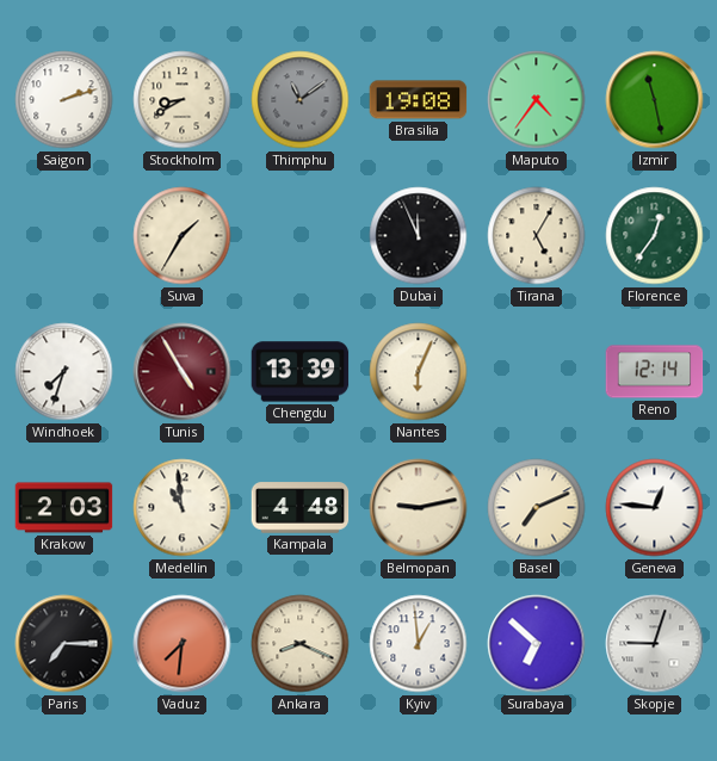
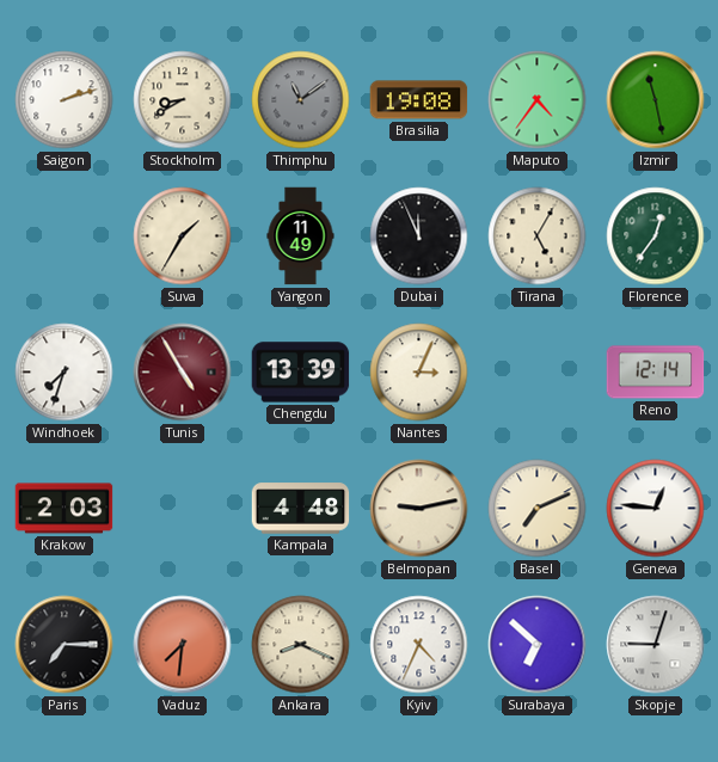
Yangon: none -> 11:49
Nantes: 6:04 -> 3:04
Medellin: 10:59 -> none
Kyiv: 12:59 -> 4:34
